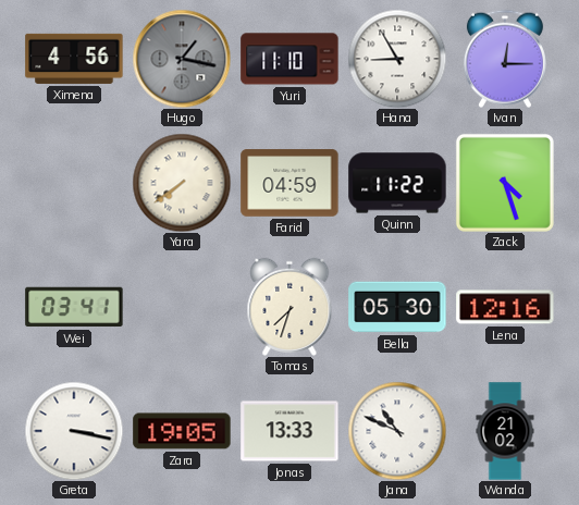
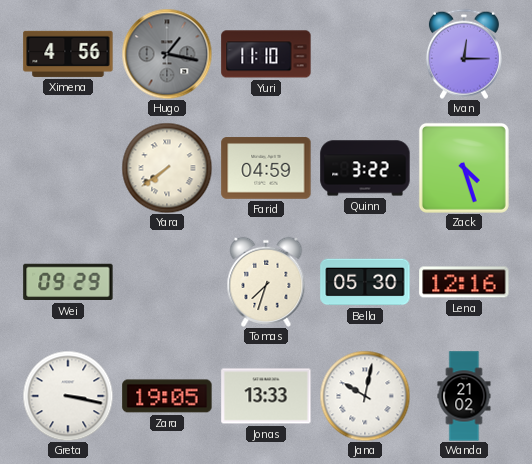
Hana: 8:55 -> none
Quinn: 11:22 -> 3:22
Wei: 03:41 -> 09:29
Jana: 10:49 -> 10:02
